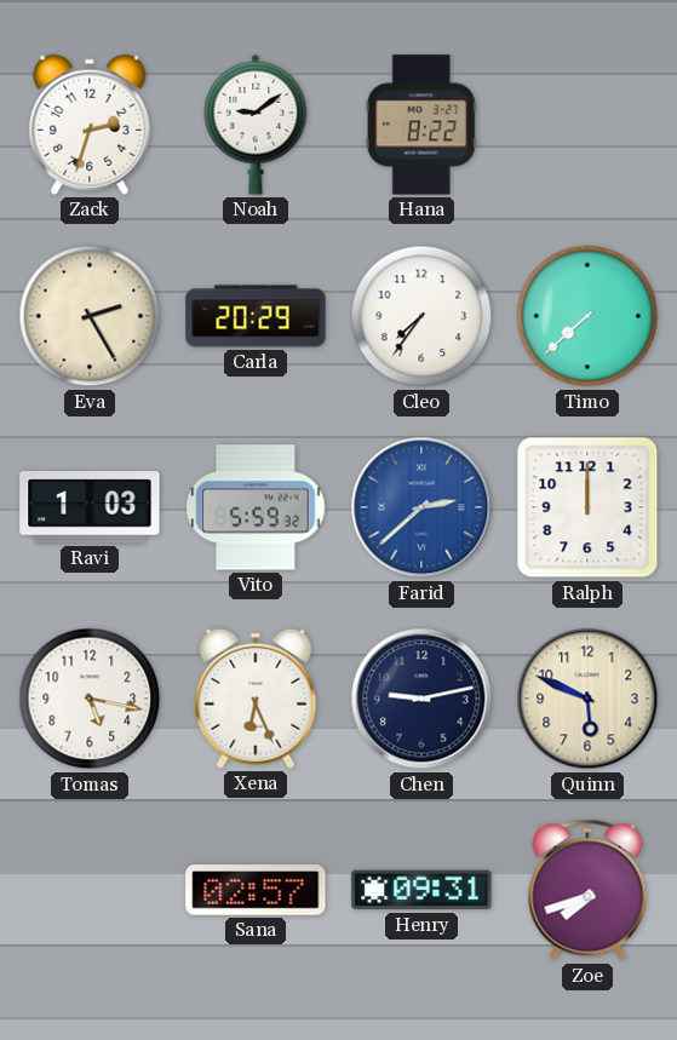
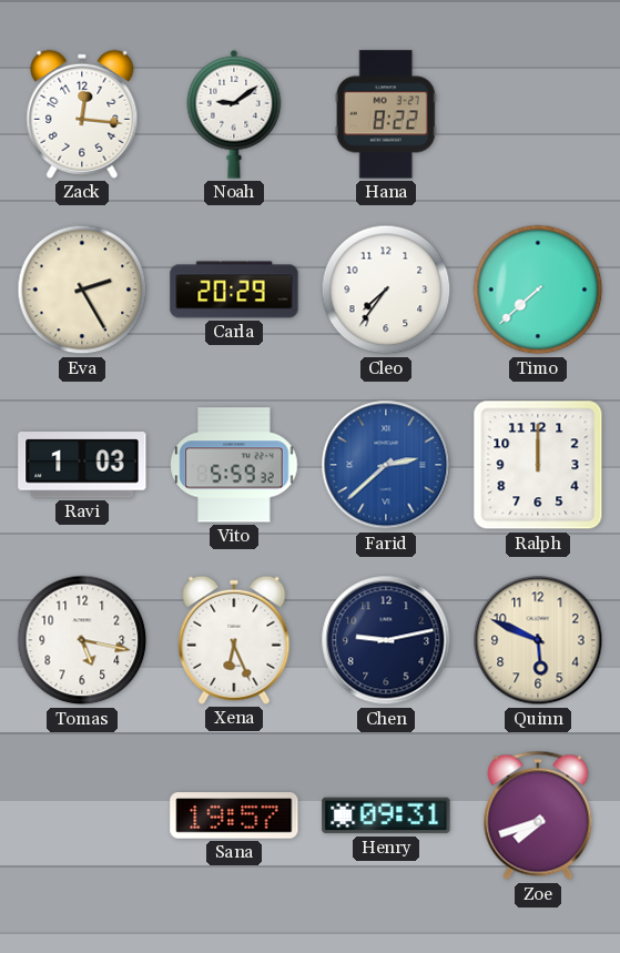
Zack: 2:33 -> 12:16
Sana: 02:57 -> 19:57
